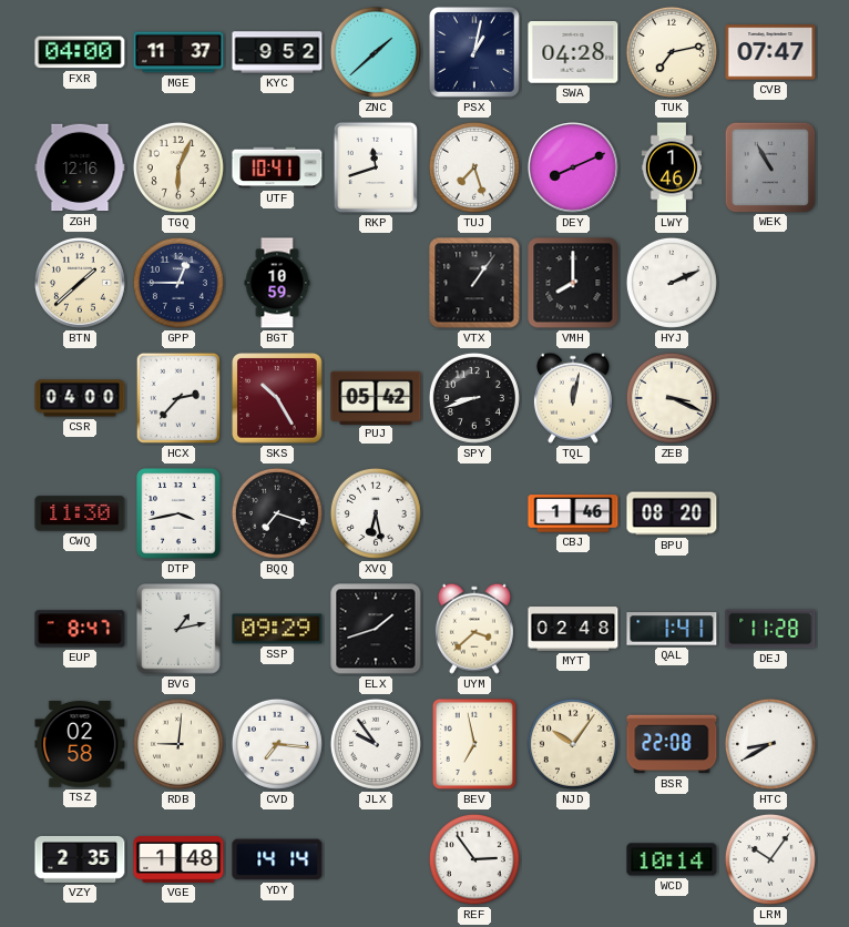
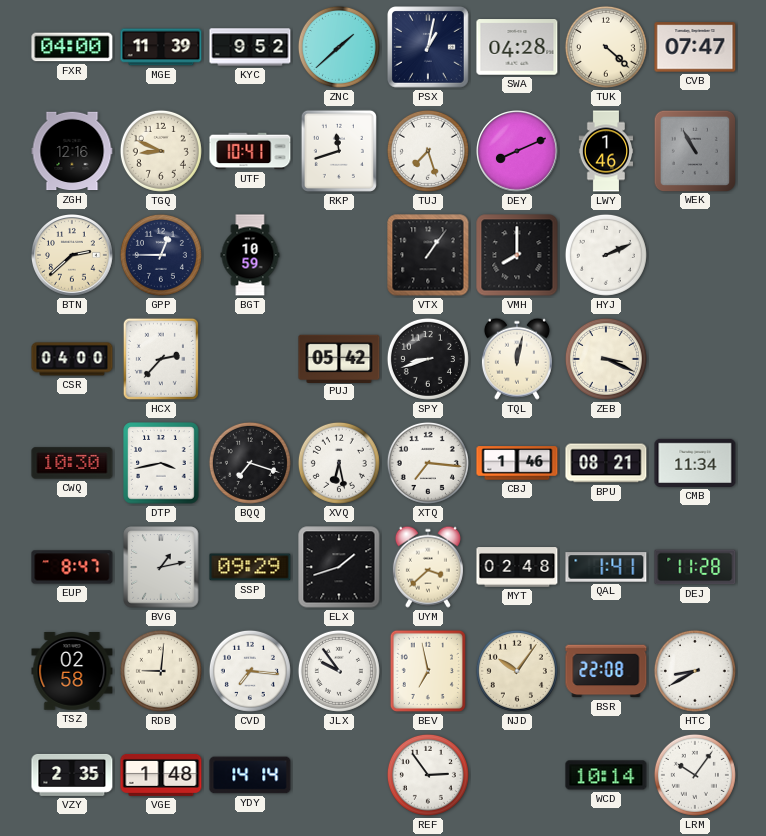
MGE: 11:37 -> 11:39
TUK: 7:13 -> 4:22
TGQ: 6:04 -> 8:49
BTN: 1:38 -> 2:38
SKS: 10:25 -> none
CWQ: 11:30 -> 10:30
XTQ: none -> 7:16
BPU: 08:20 -> 08:21
CMB: none -> 11:34
